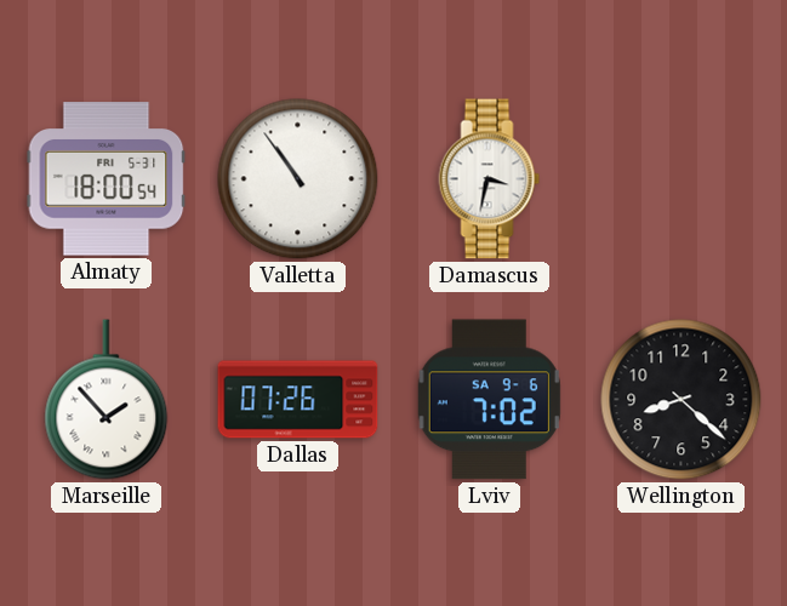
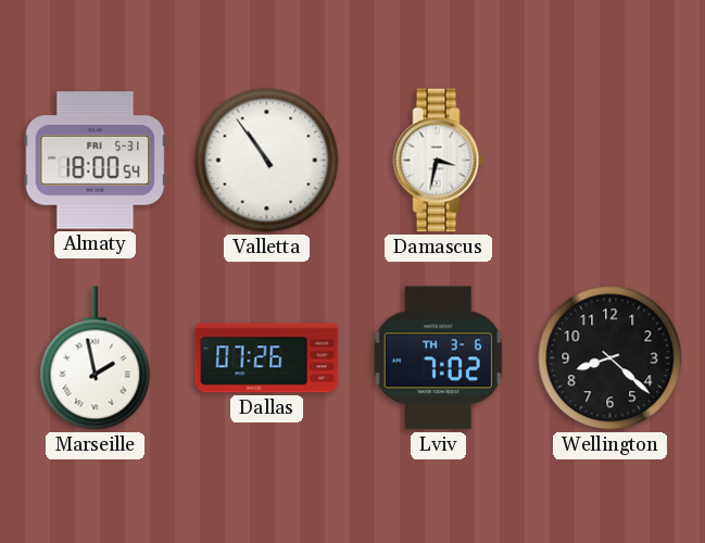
Marseille: 1:53 -> 1:58
Lviv date: SA 9-6 -> TH 3-6
